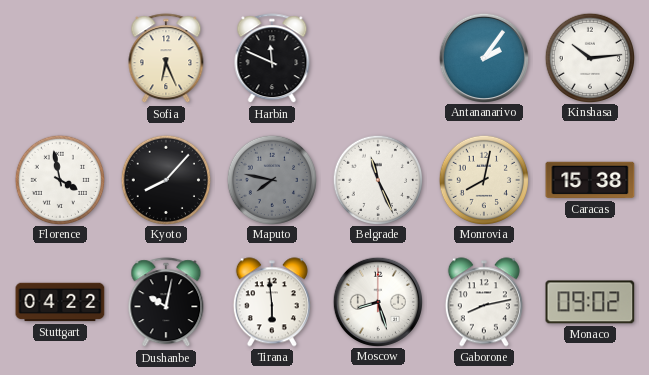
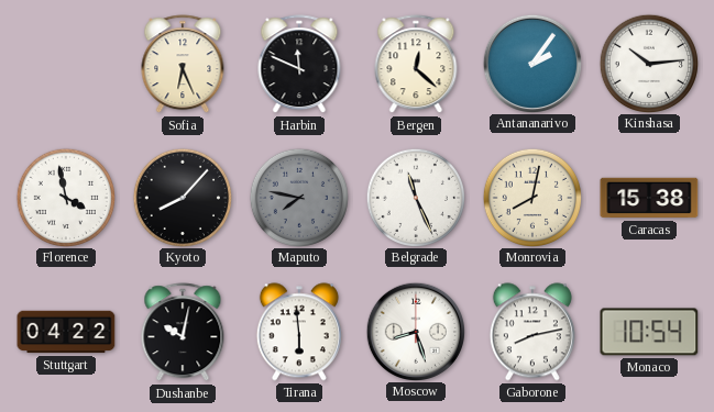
Bergen: none -> 12:22
Monaco: 09:02 -> 10:54
